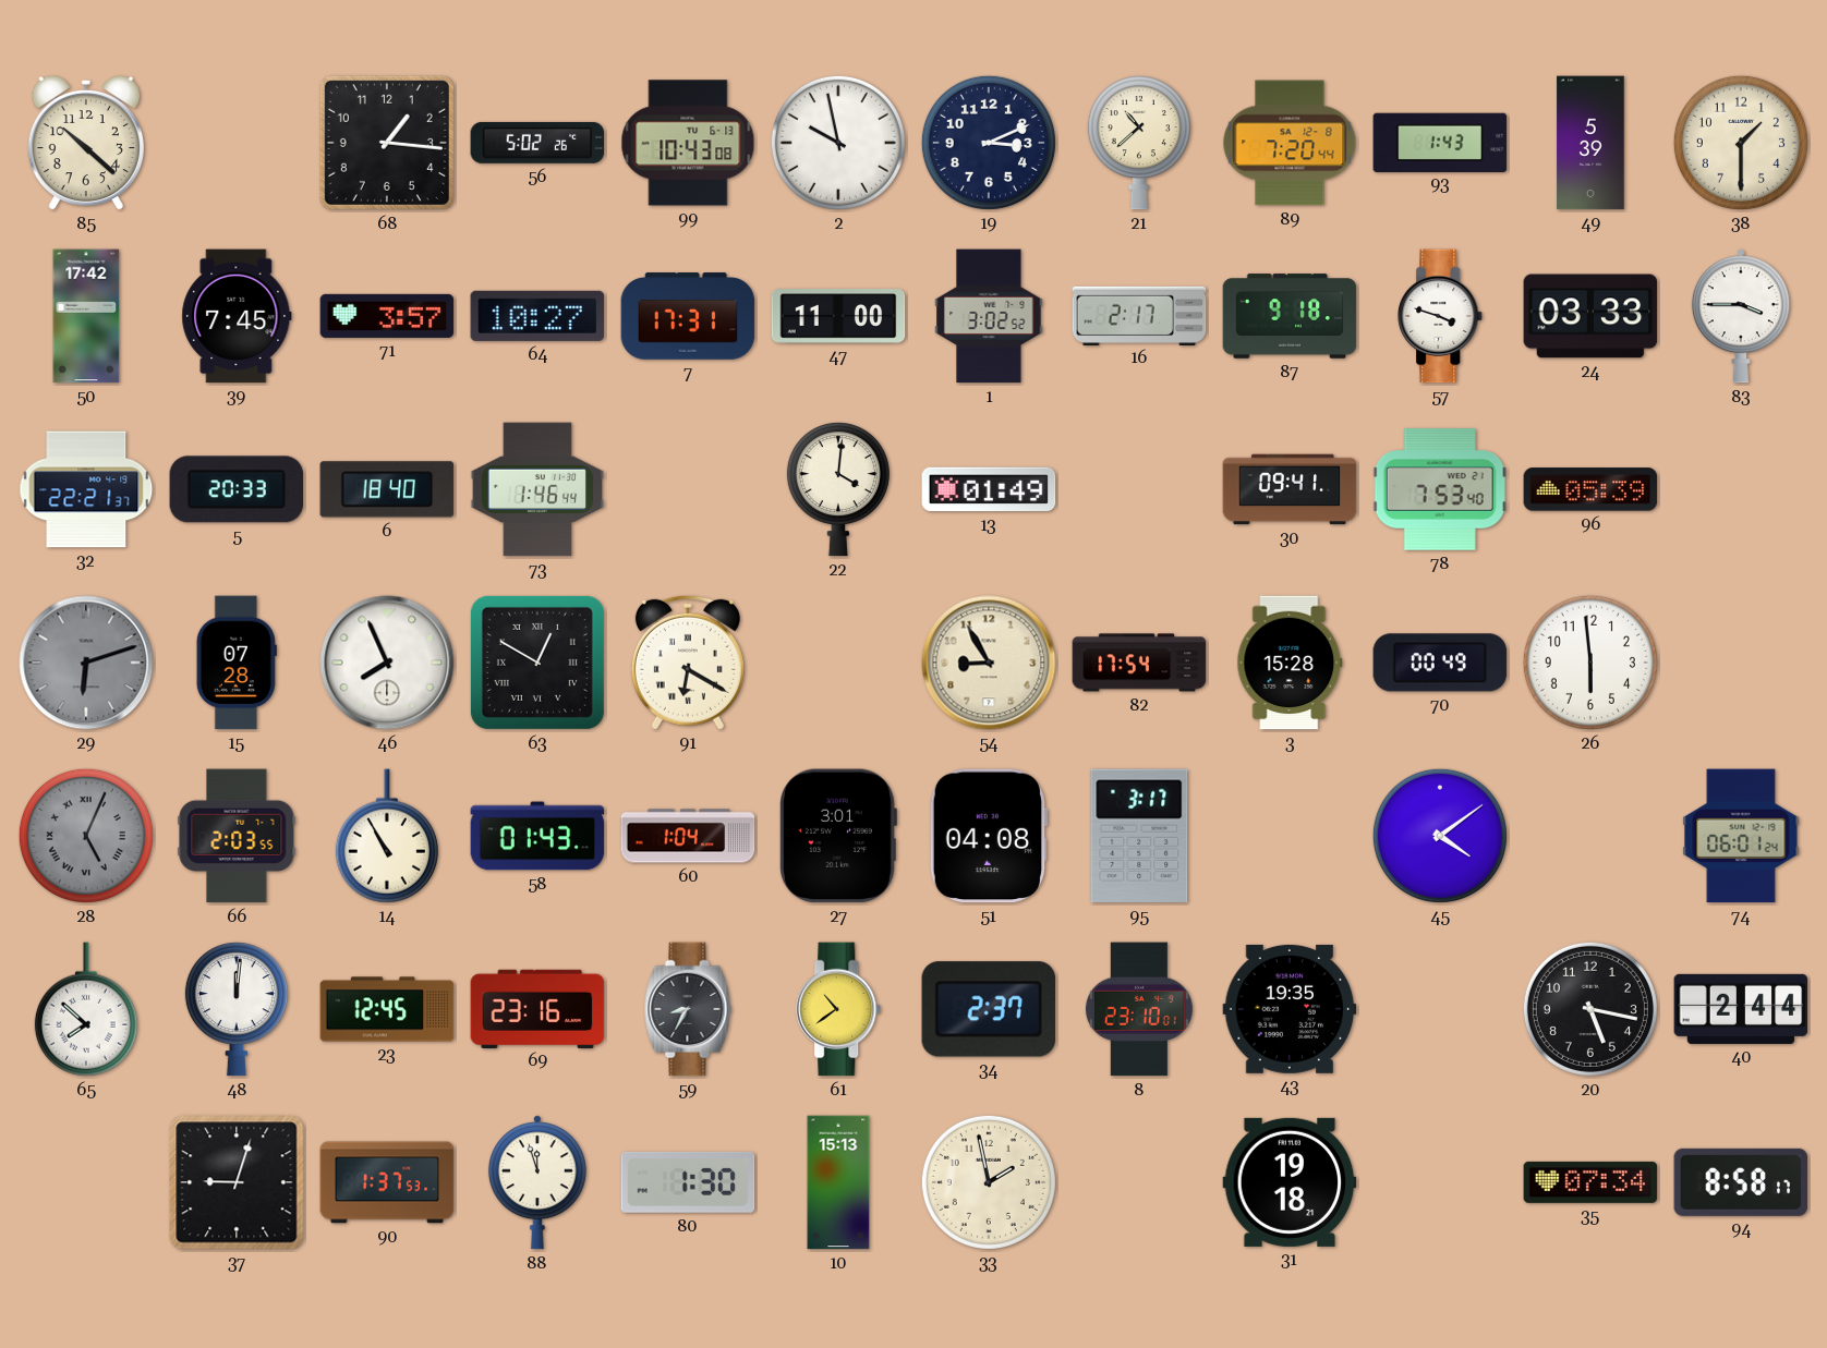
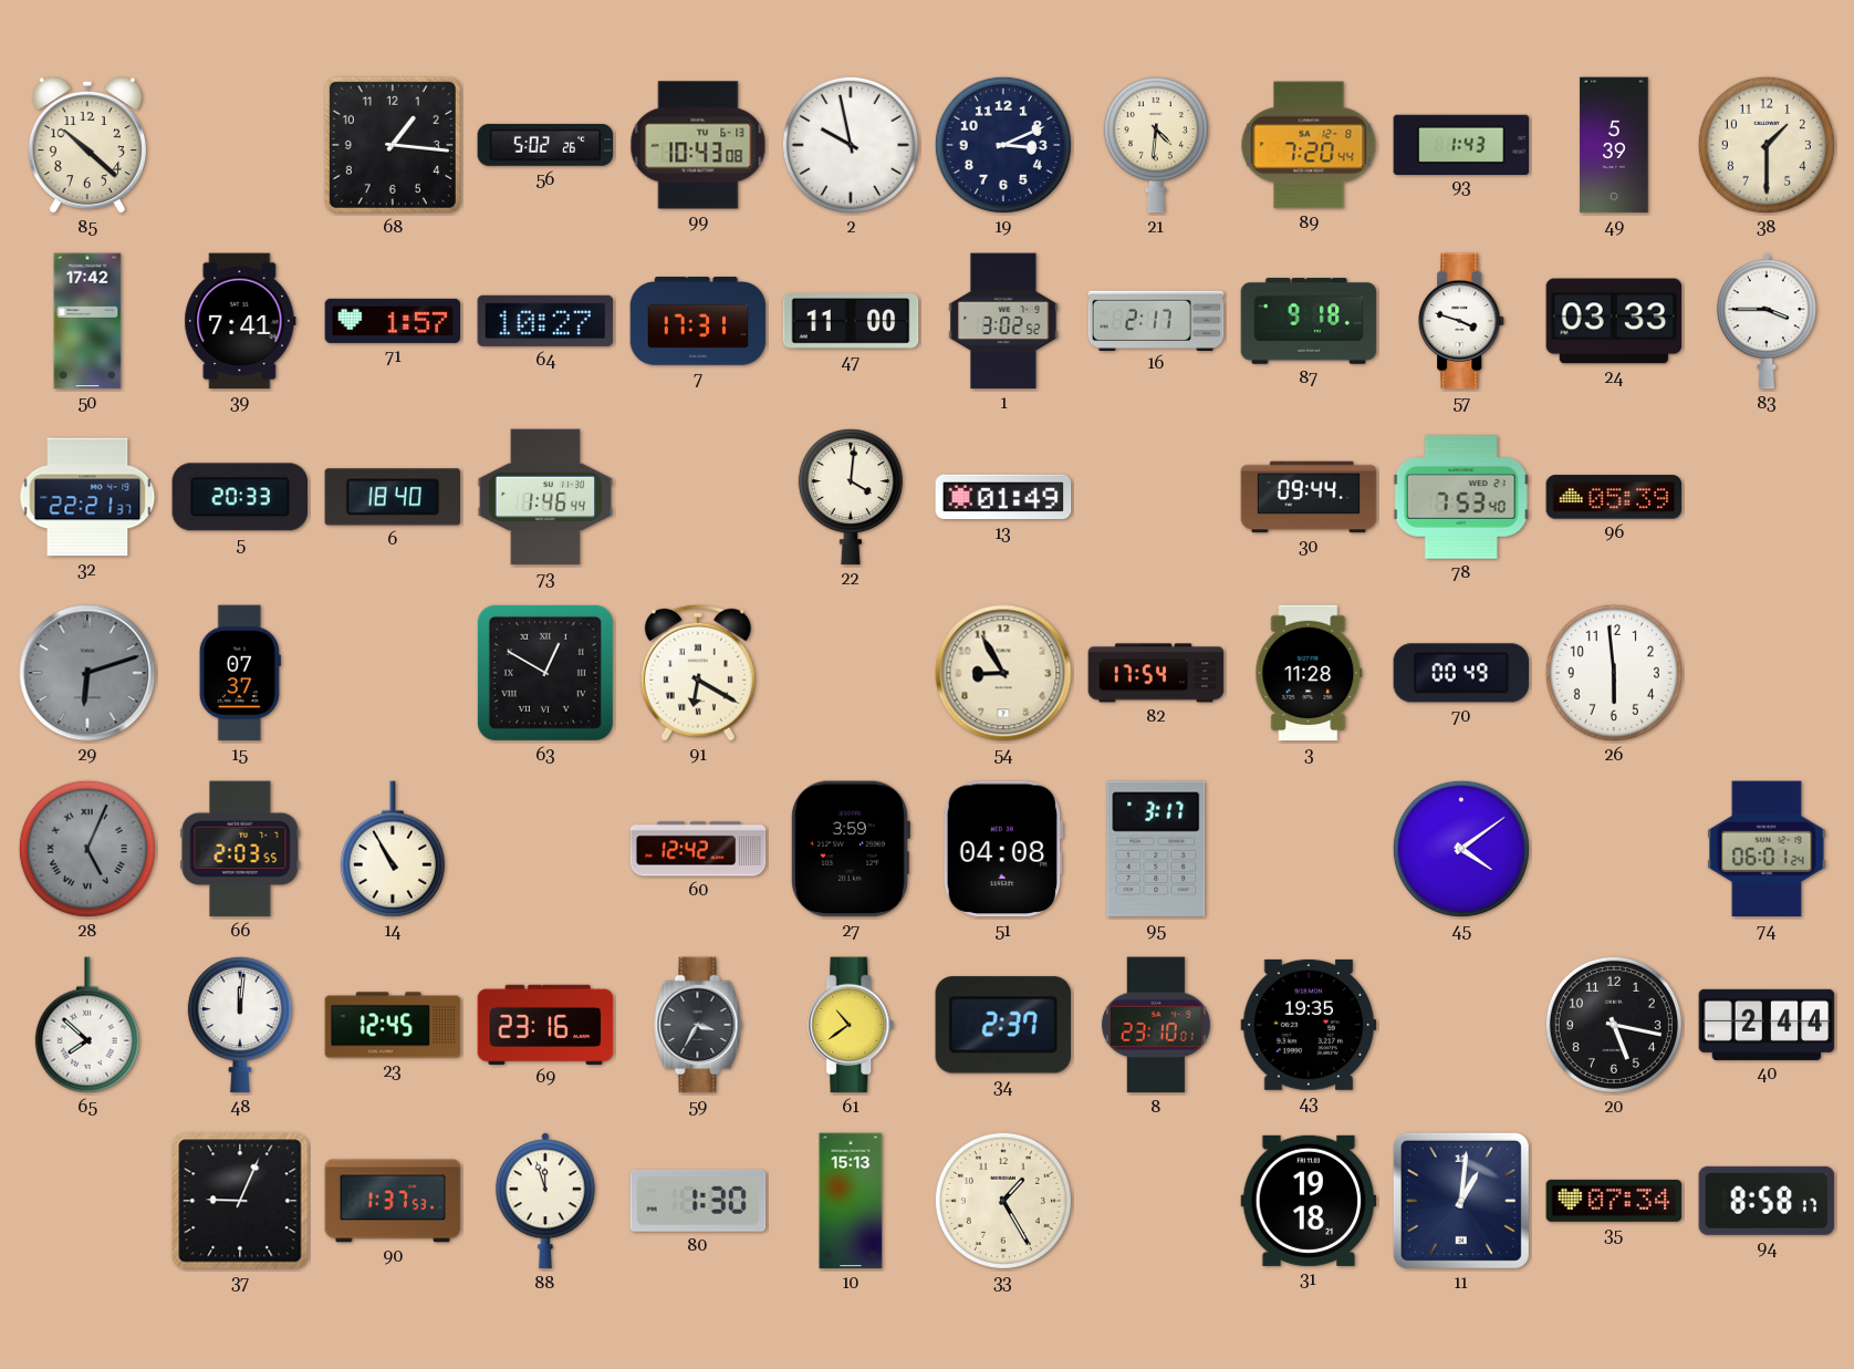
21: 10:38 -> 4:31
39: 7:45 -> 7:41
71: 3:57 -> 1:57
30: 09:41 -> 09:44
15: 07:28 -> 07:37
46: 7:56 -> none
3: 15:28 -> 11:28
58: 01:43 -> none
60: 1:04 -> 12:42
27: 3:01 -> 3:59
59: 8:35 -> 3:35
37: 9:03 -> 9:04
33: 1:58 -> 1:25
11: none -> 1:01
